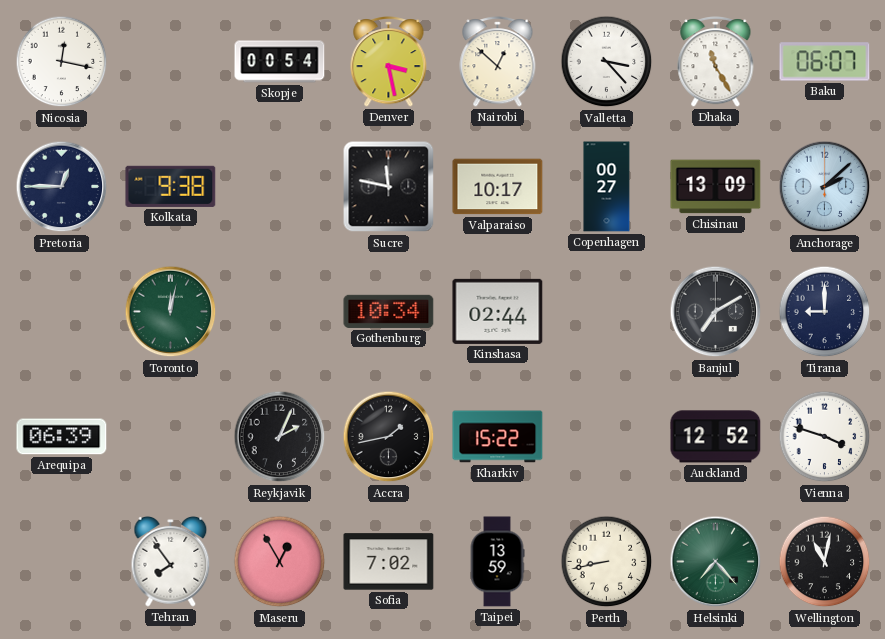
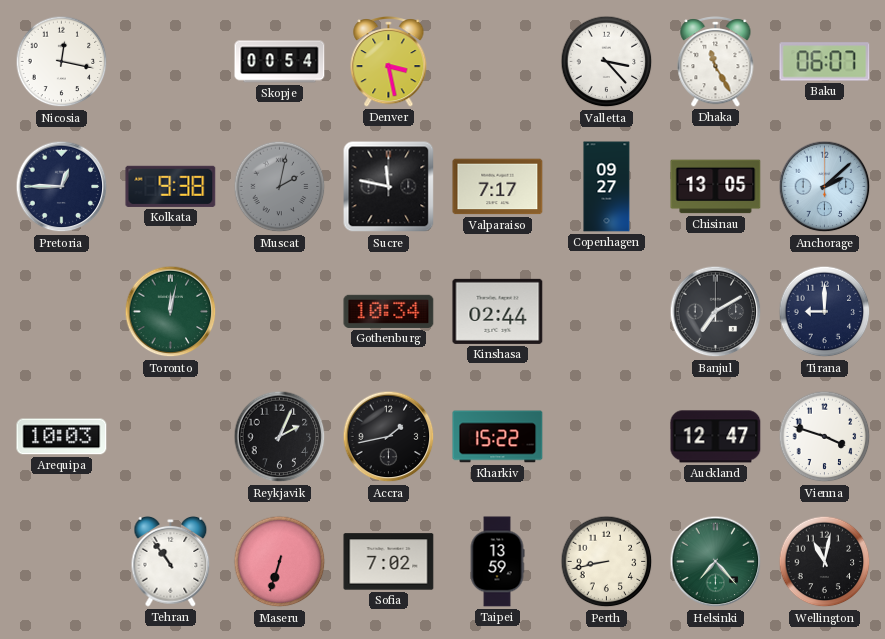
Nairobi: 12:52 -> none
Muscat: none -> 2:02
Valparaiso: 10:17 -> 7:17
Copenhagen: 00:27 -> 09:27
Chisinau: 13:09 -> 13:05
Arequipa: 06:39 -> 10:03
Auckland: 12:52 -> 12:47
Tehran: 7:54 -> 10:54
Maseru: 12:55 -> 6:33
